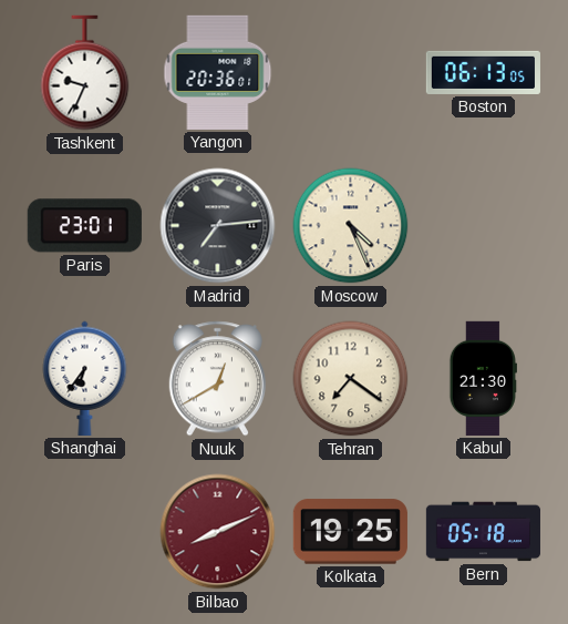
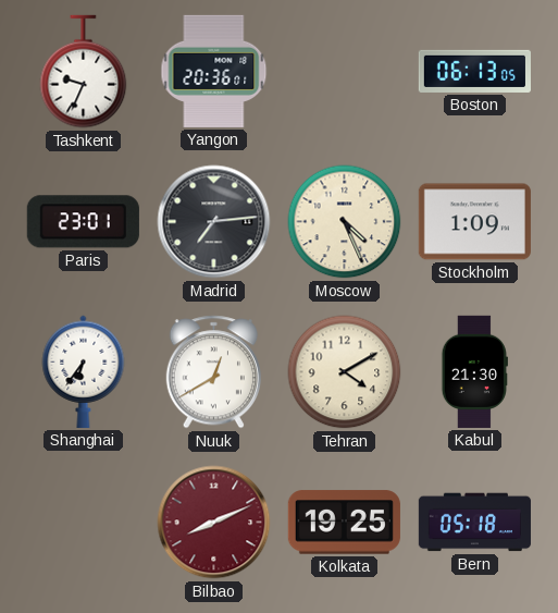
Stockholm: none -> 1:09
Tehran: 7:21 -> 4:10
